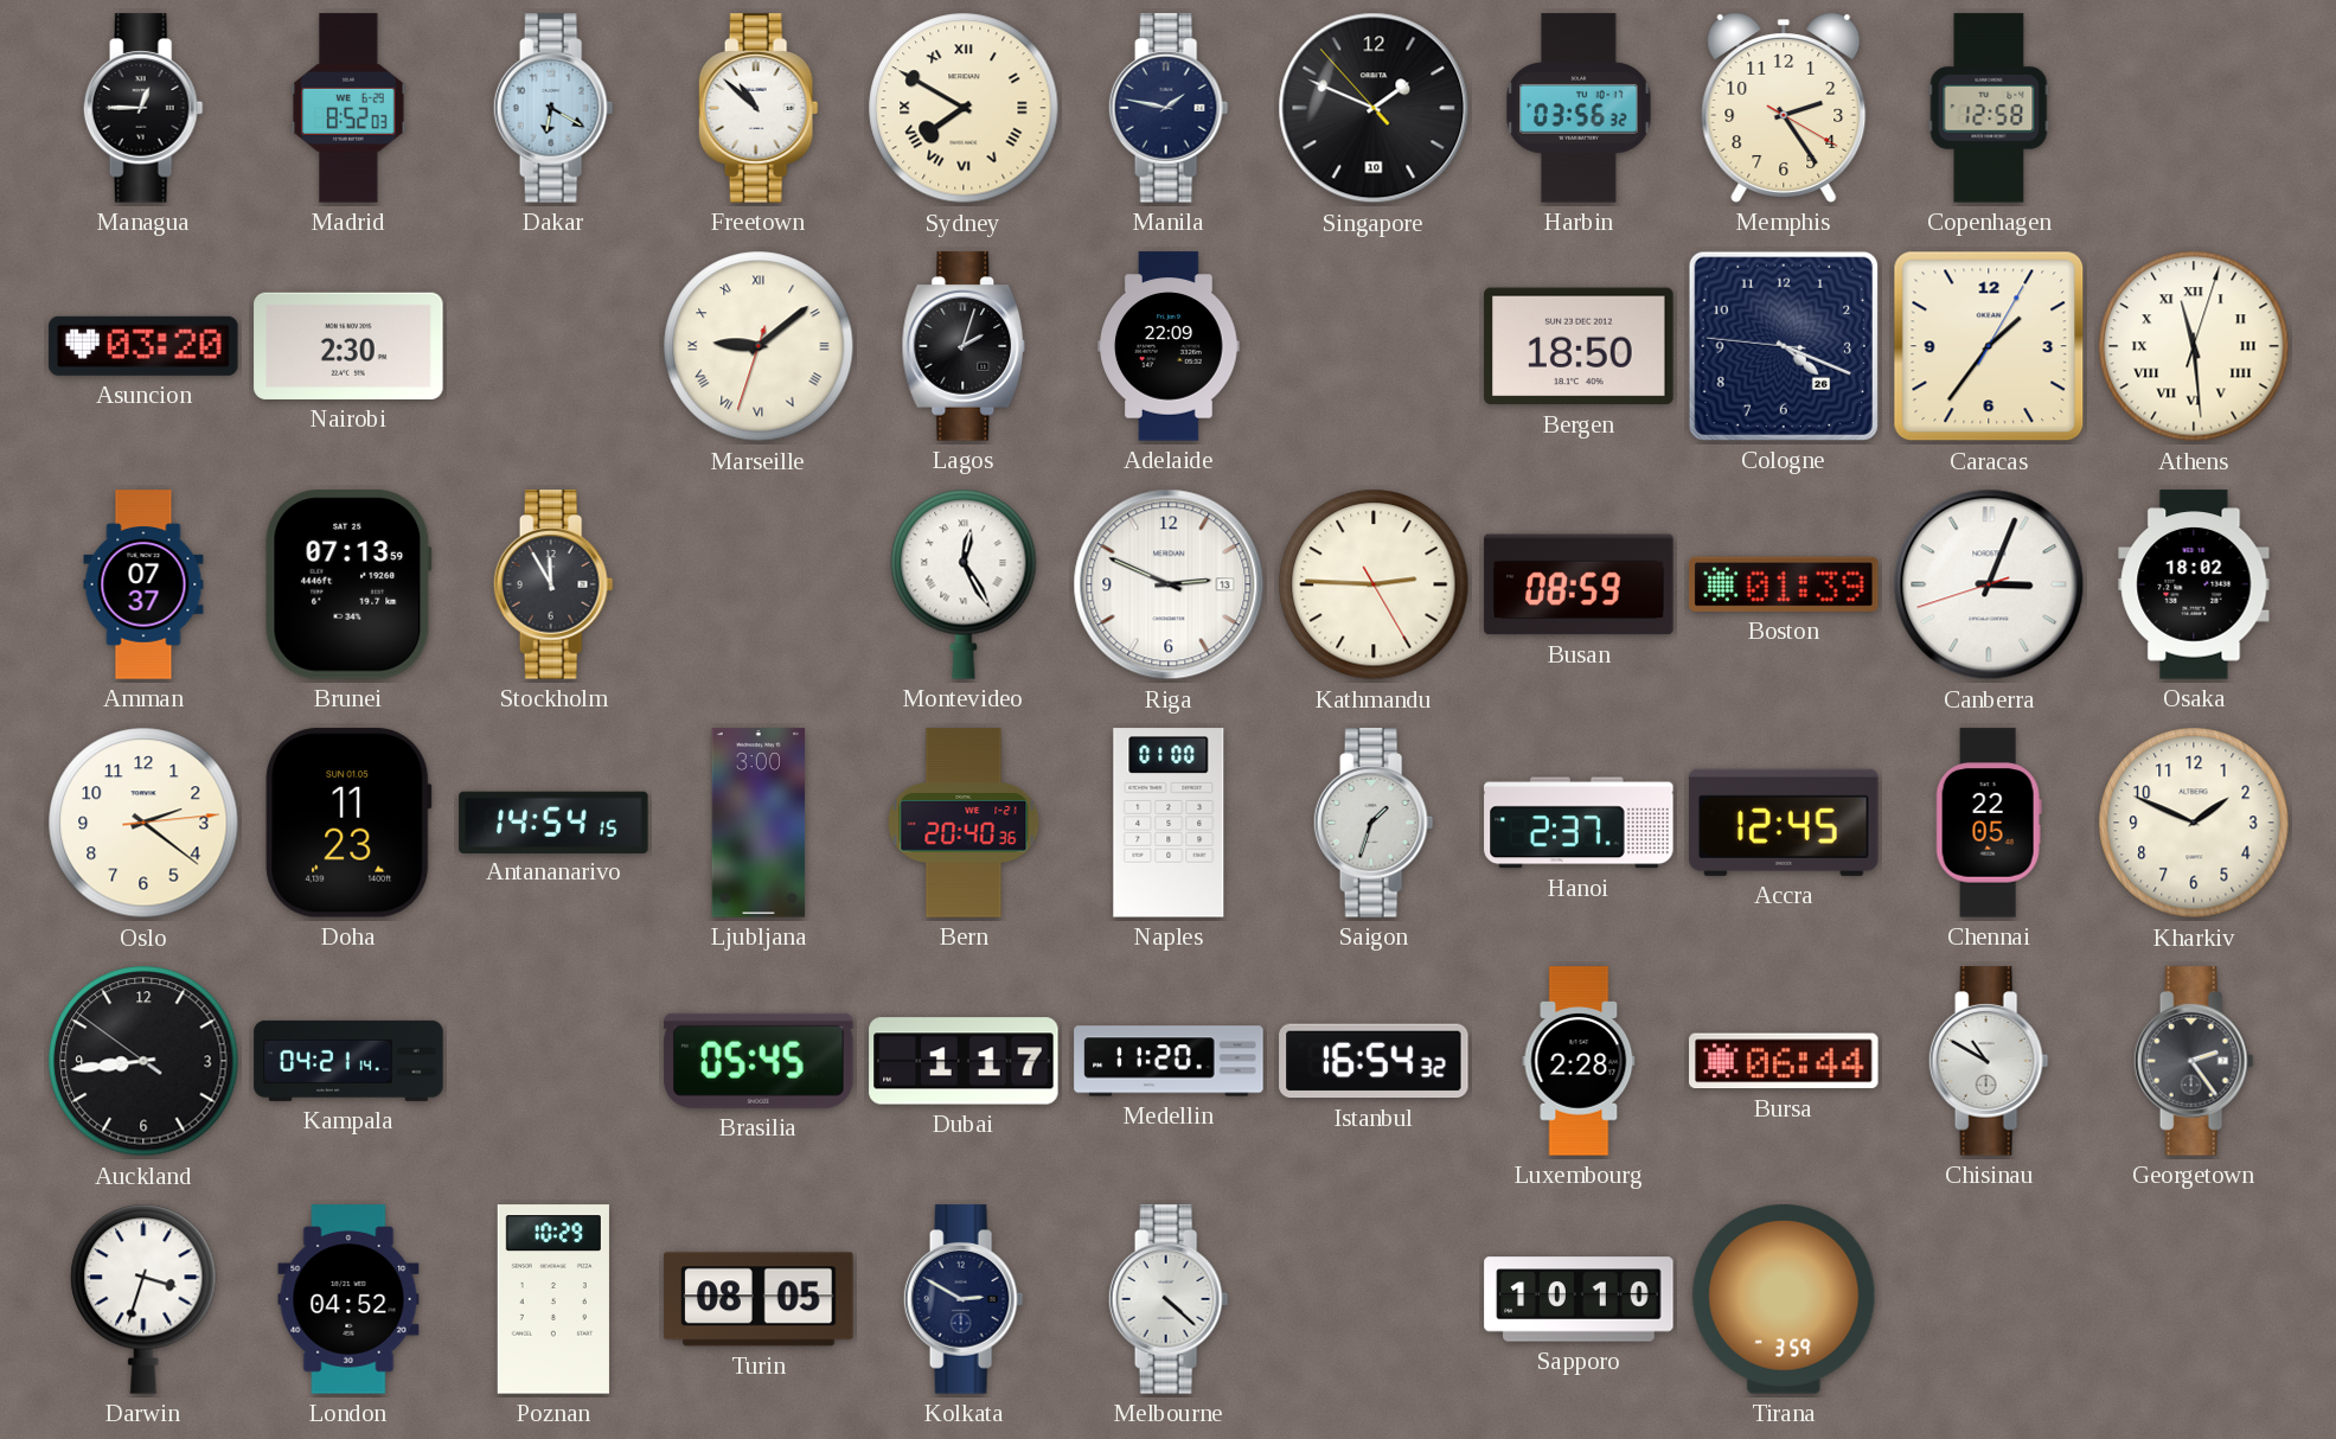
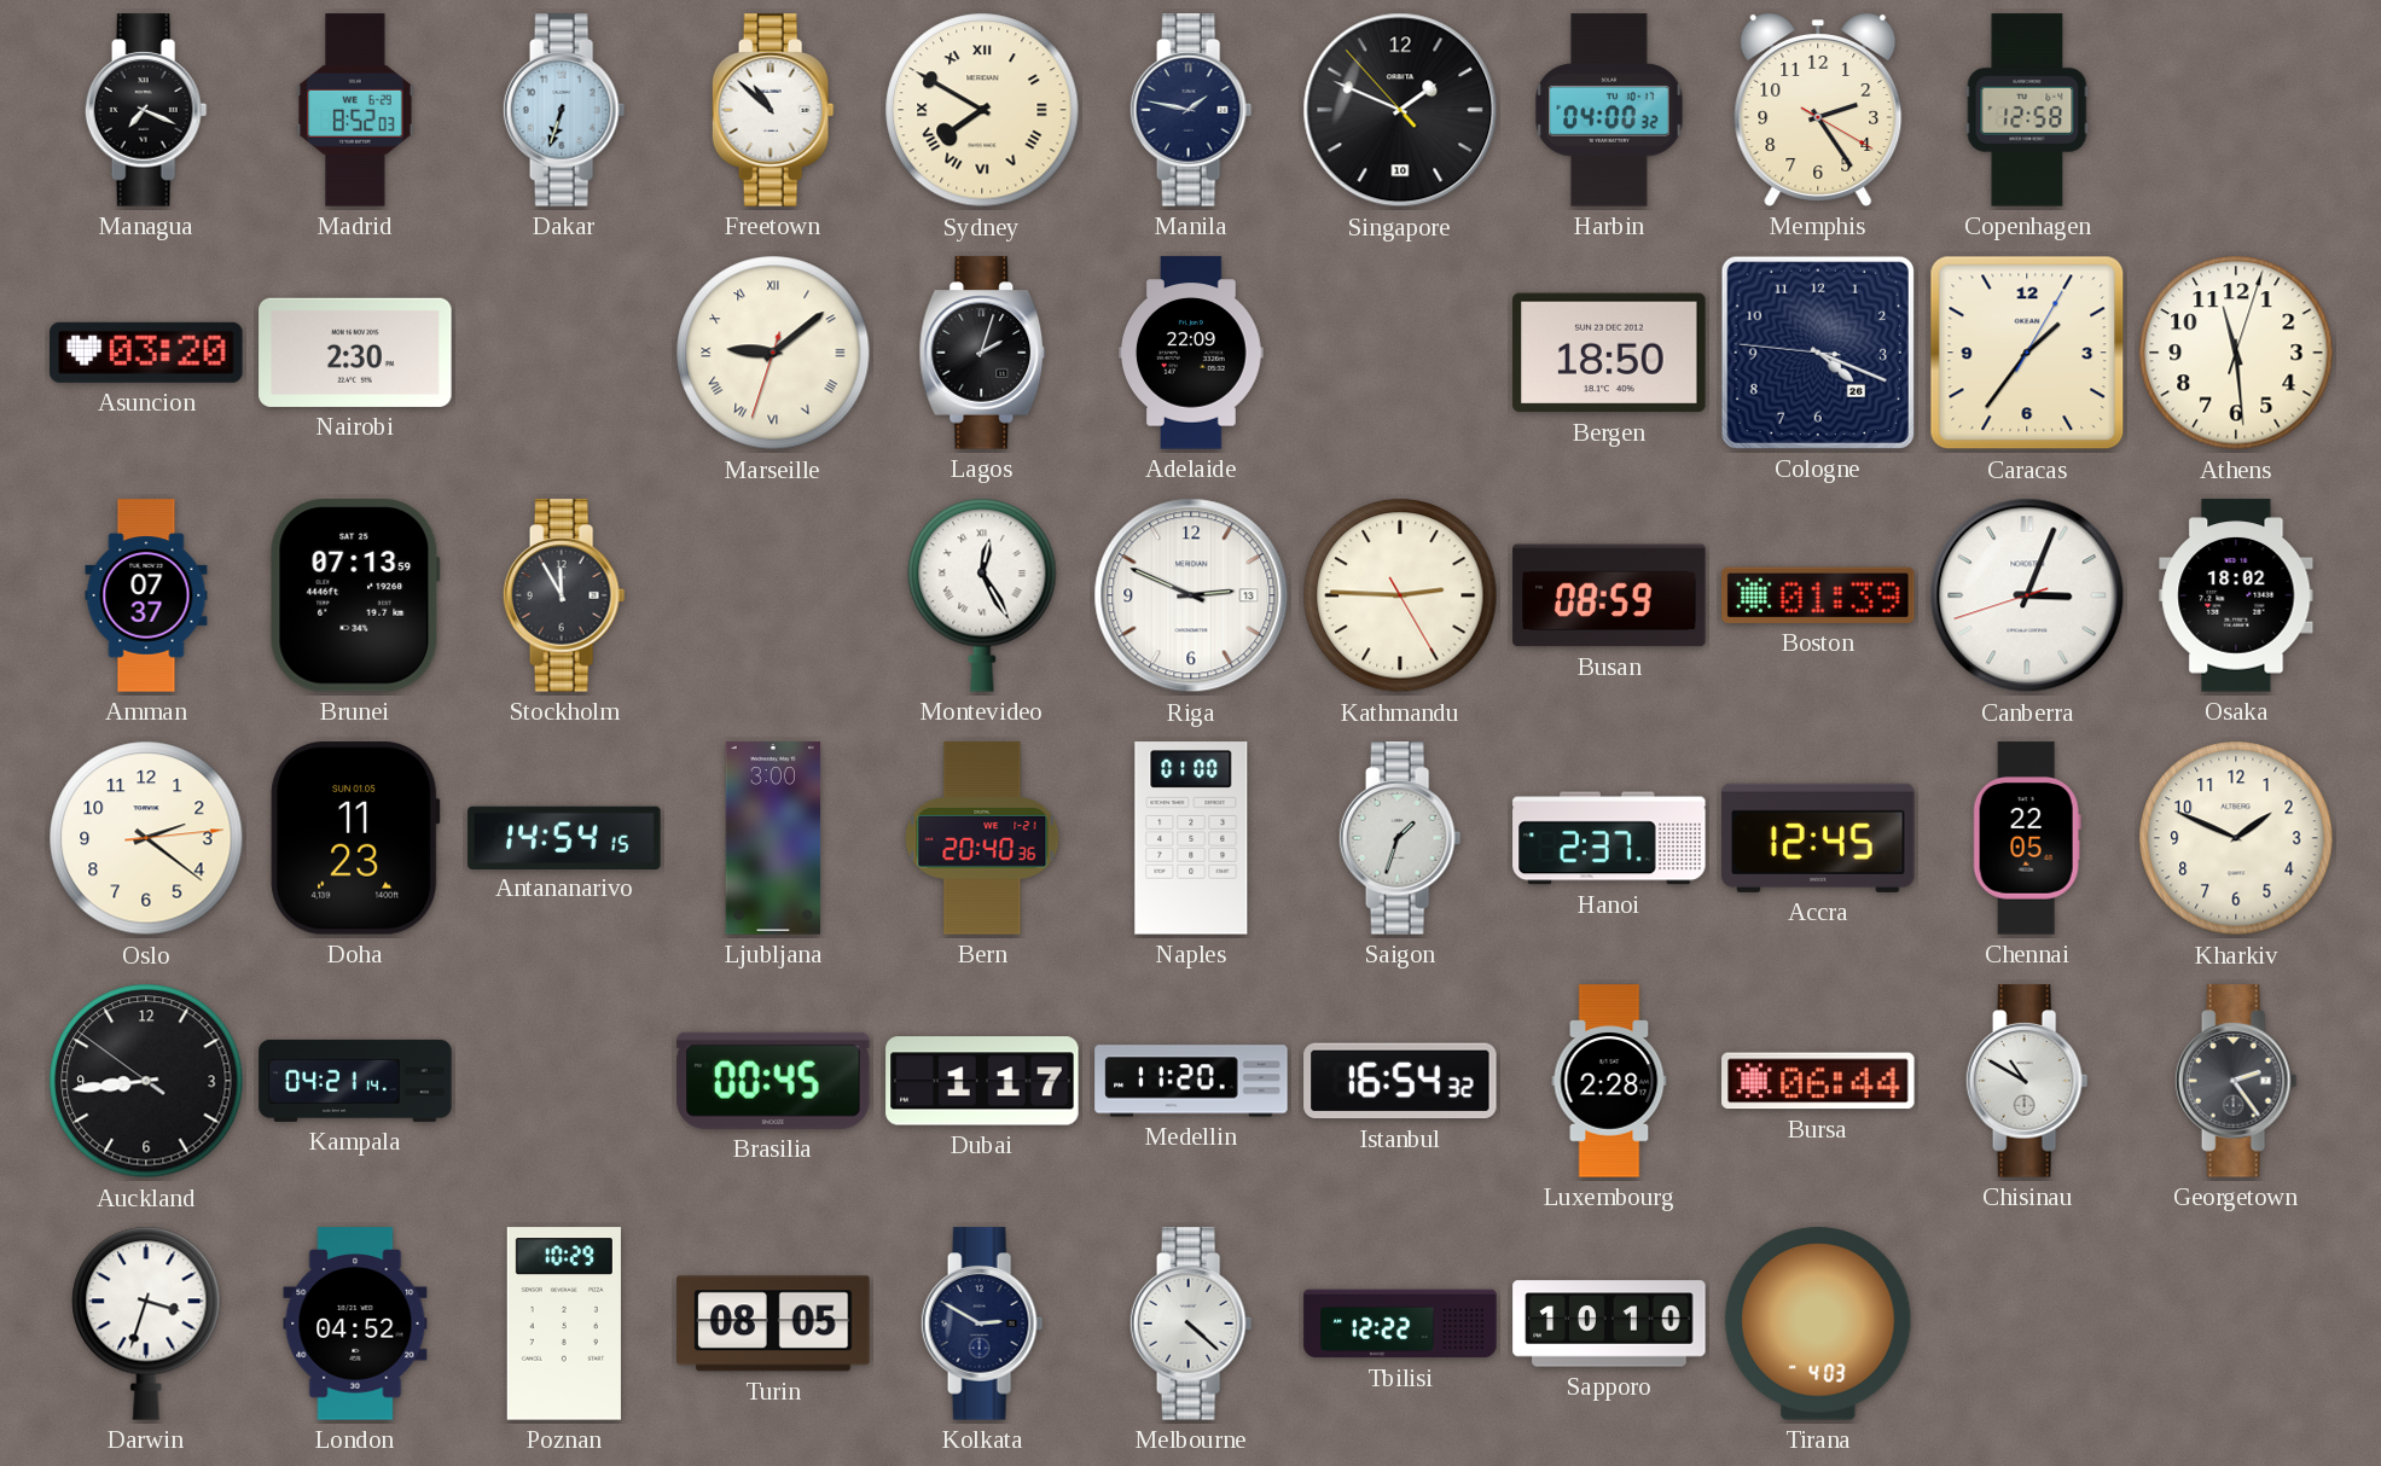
Managua: 12:45 -> 7:19
Dakar: 6:20 -> 6:33
Harbin: 03:56 -> 04:00
Athens numerals: Roman -> Arabic
Brasilia: 05:45 -> 00:45
Tbilisi: none -> 12:22
Tirana: 3:59 -> 4:03
